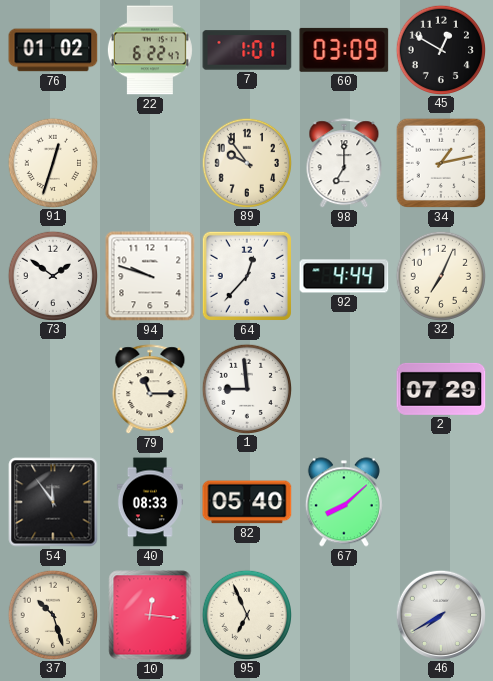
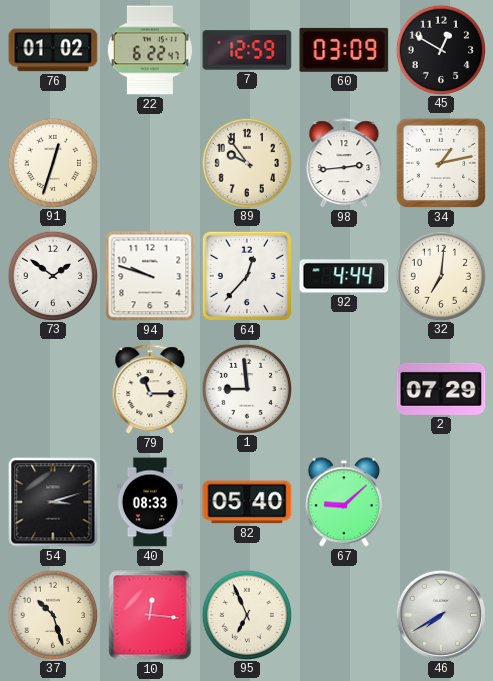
7: 1:01 -> 12:59
98: 7:00 -> 2:44
32: 7:04 -> 7:01
54: 11:54 -> 3:12
67: 8:08 -> 9:08
